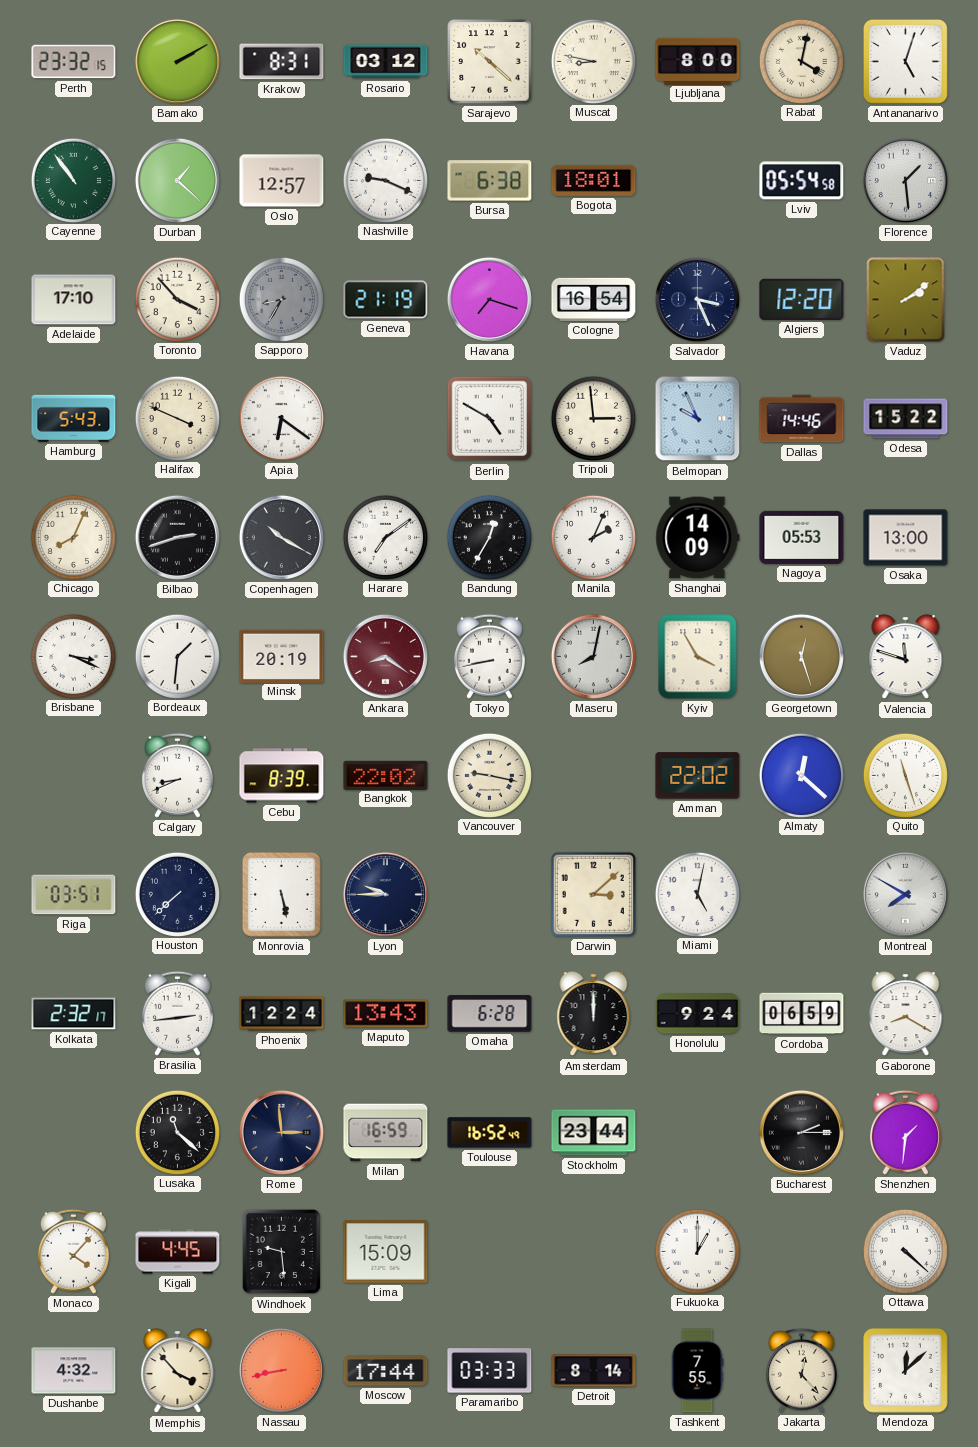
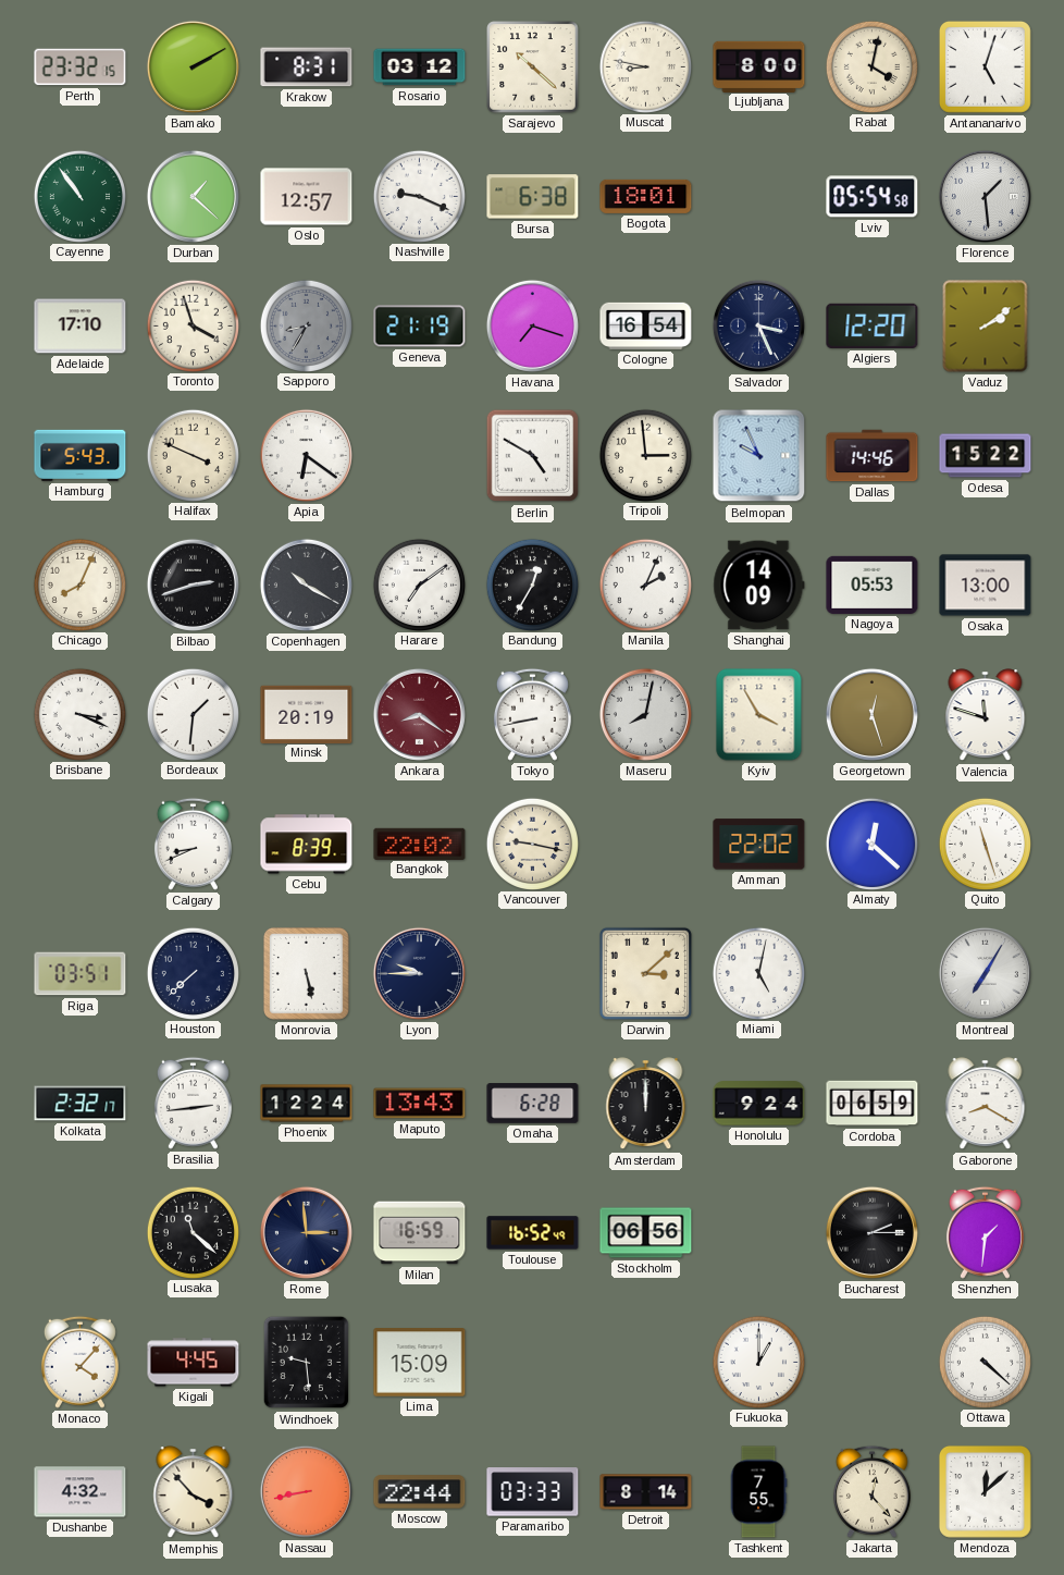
Toronto: 3:53 -> 3:57
Montreal: 7:50 -> 7:05
Stockholm: 23:44 -> 06:56
Moscow: 17:44 -> 22:44
